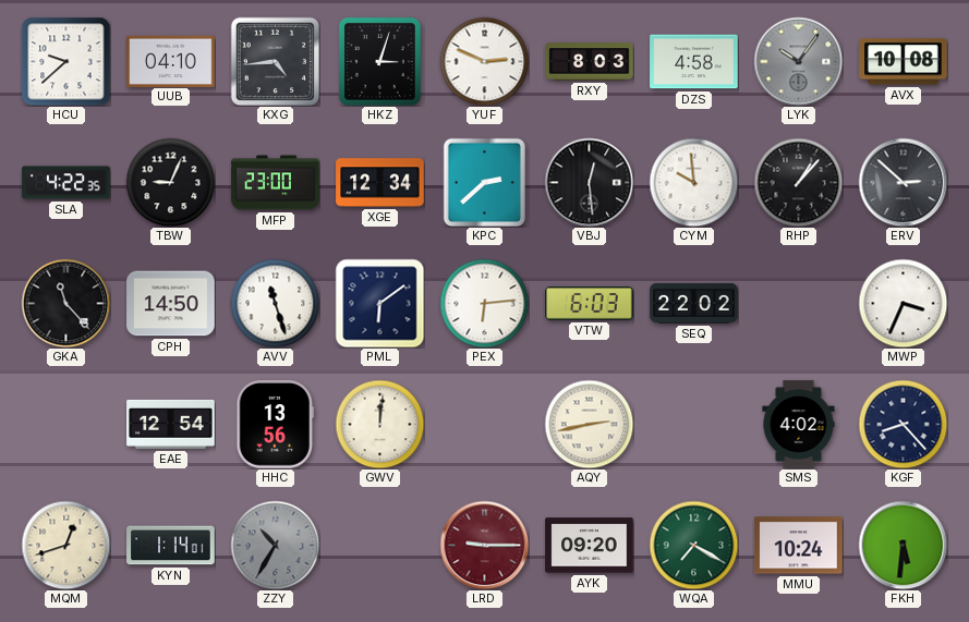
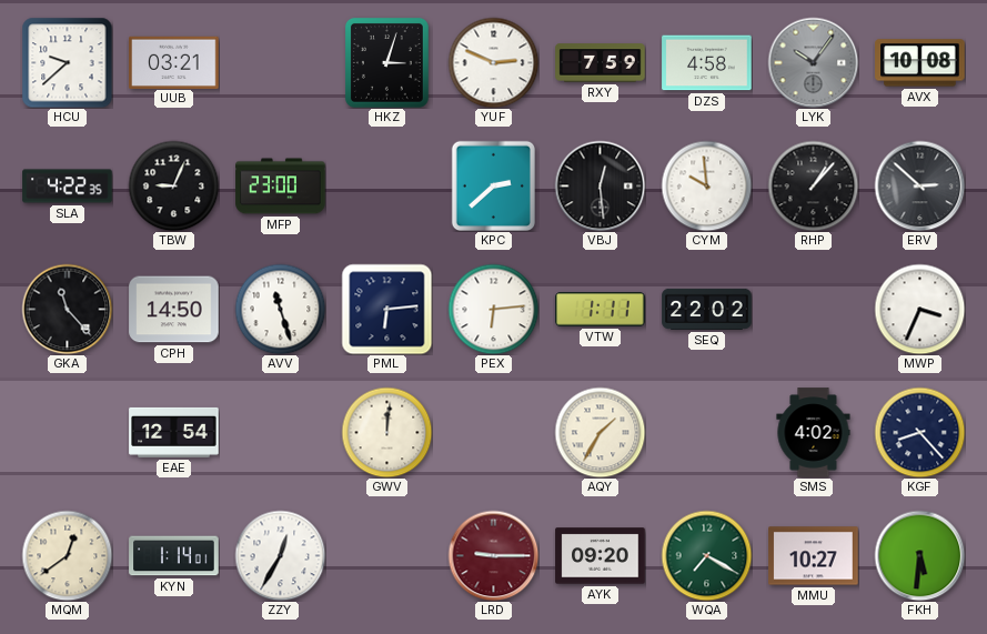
UUB: 04:10 -> 03:21
KXG: 4:44 -> none
RXY: 8:03 -> 7:59
XGE: 12:34 -> none
PML: 6:09 -> 6:14
VTW: 6:03 -> 1:11
HHC: 13:56 -> none
AQY: 2:43 -> 1:35
MQM: 12:42 -> 12:39
ZZY: 10:35 -> 12:35
ZZY dial: grey -> white
MMU: 10:24 -> 10:27
